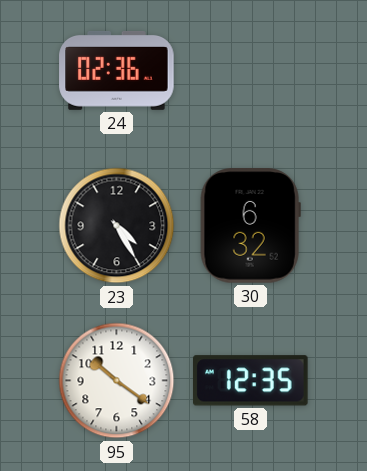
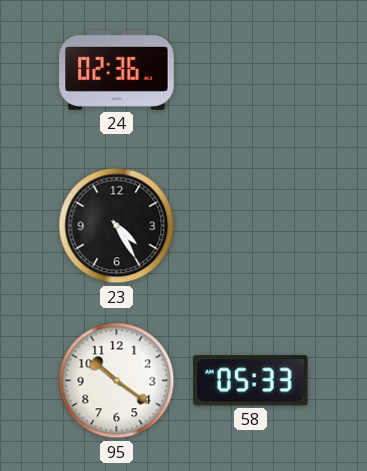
30: 6:32 -> none
58: 12:35 -> 05:33
